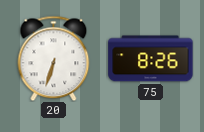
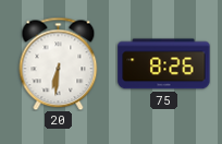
20: 6:33 -> 6:31
